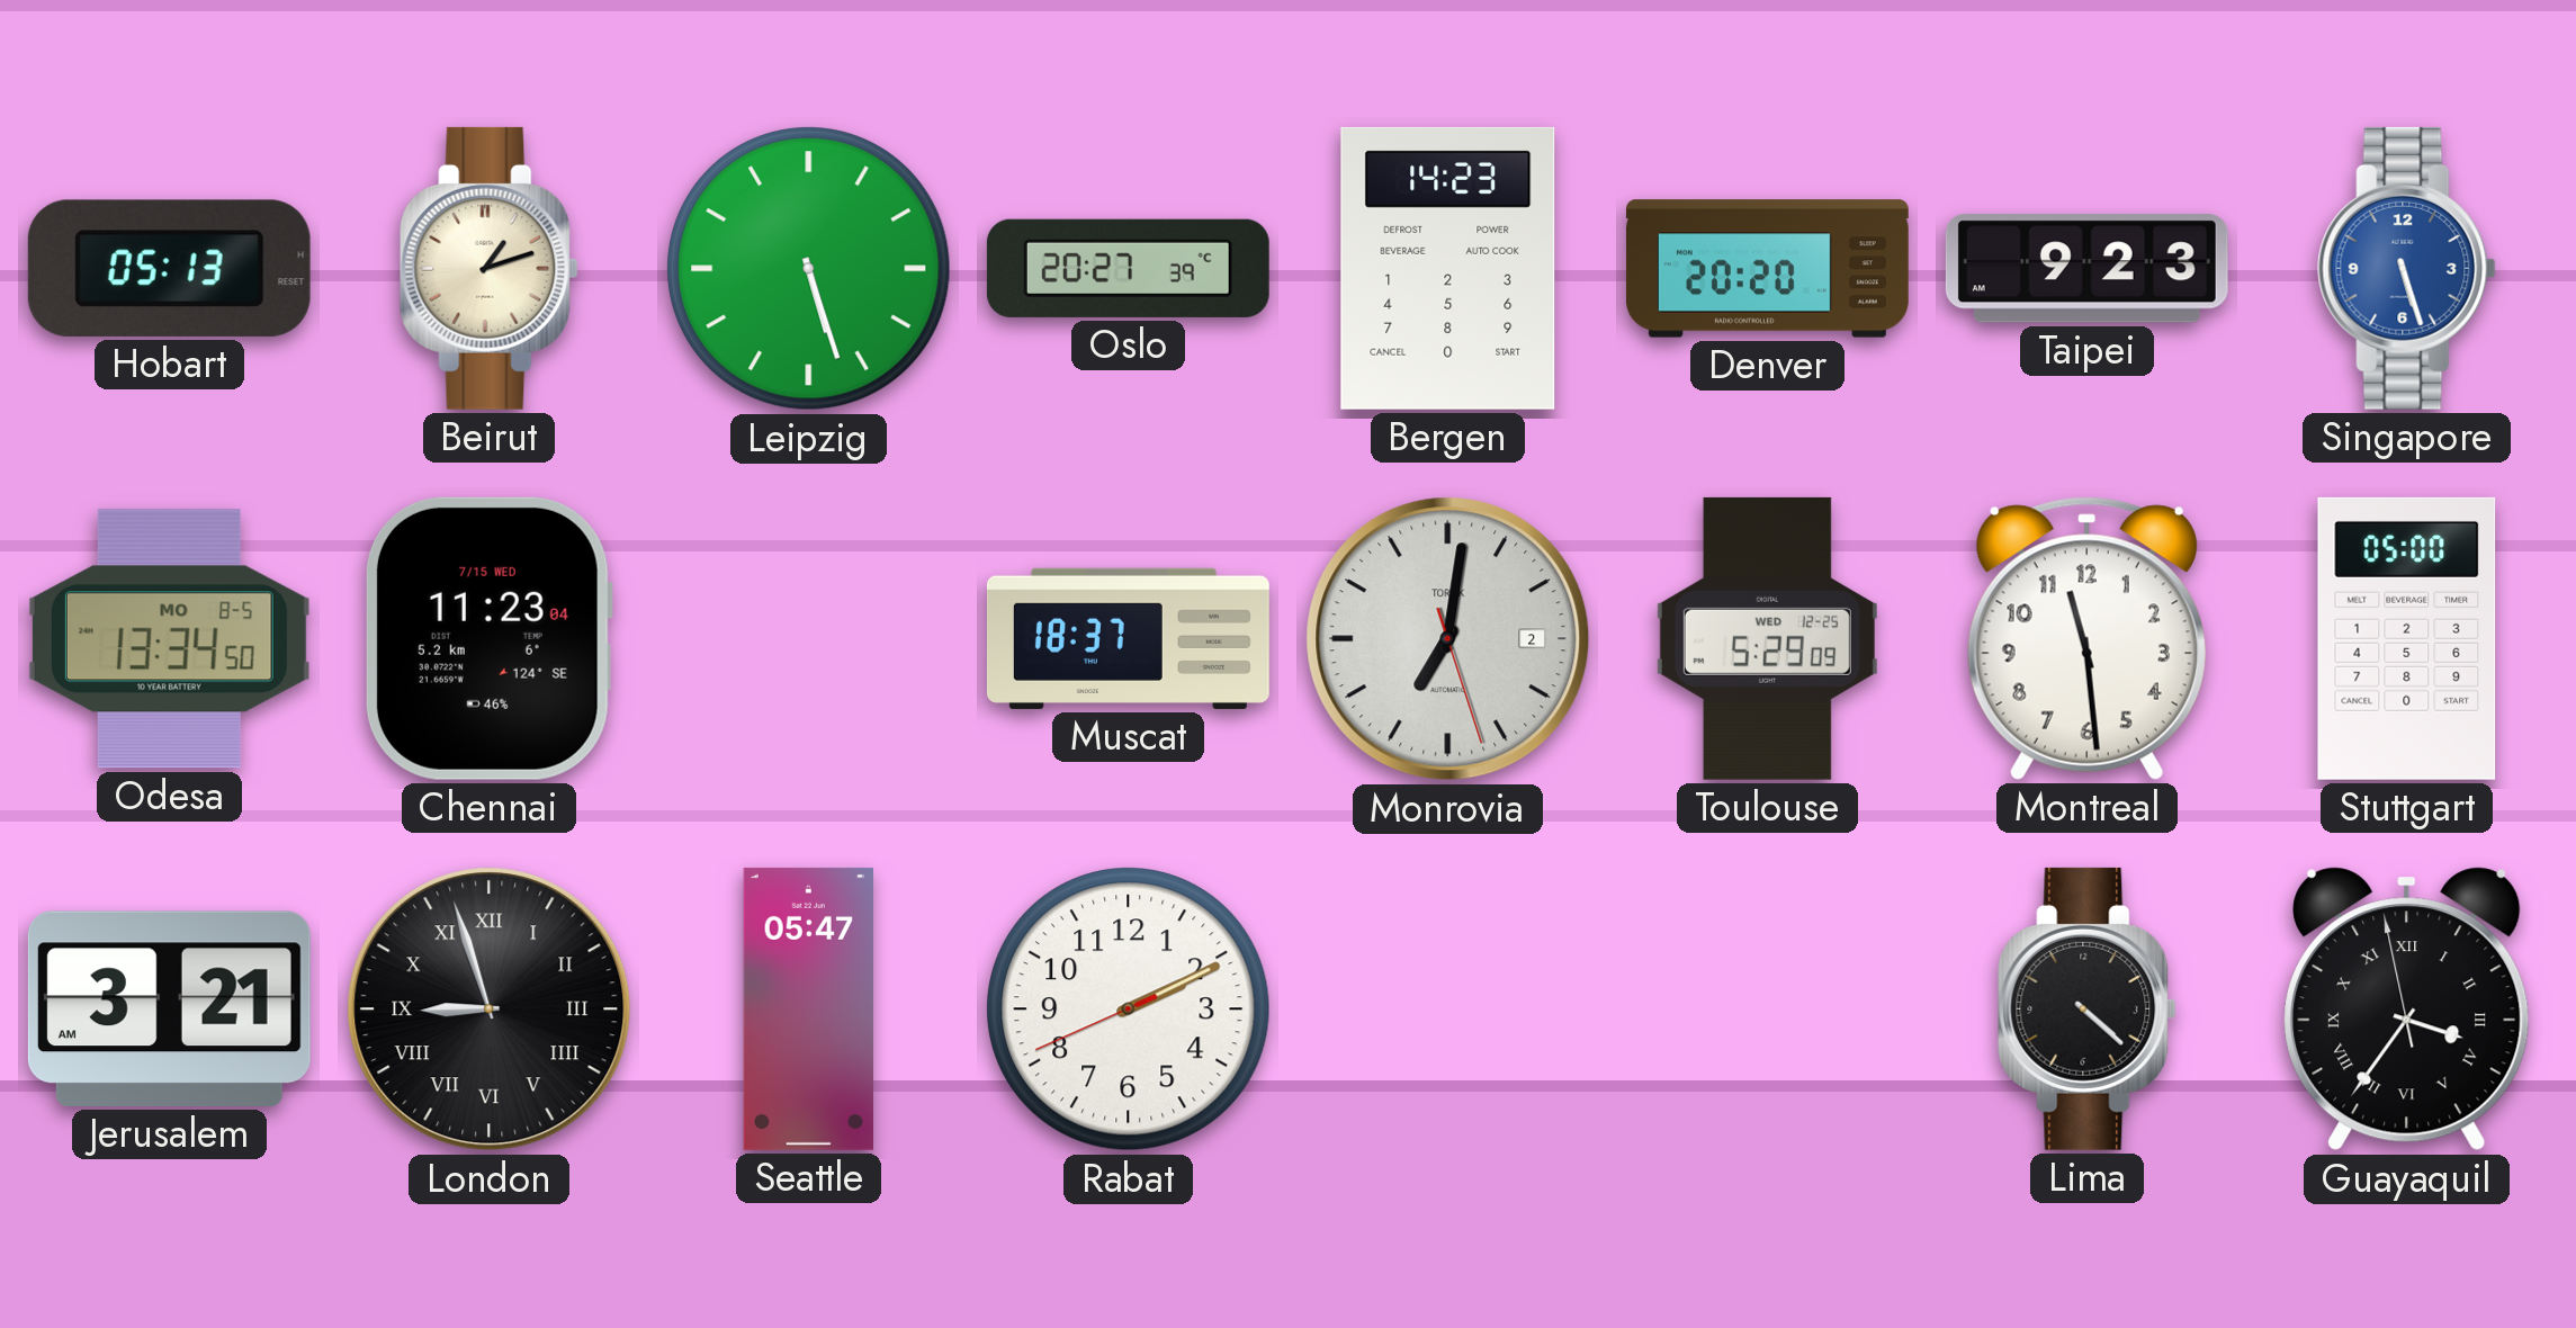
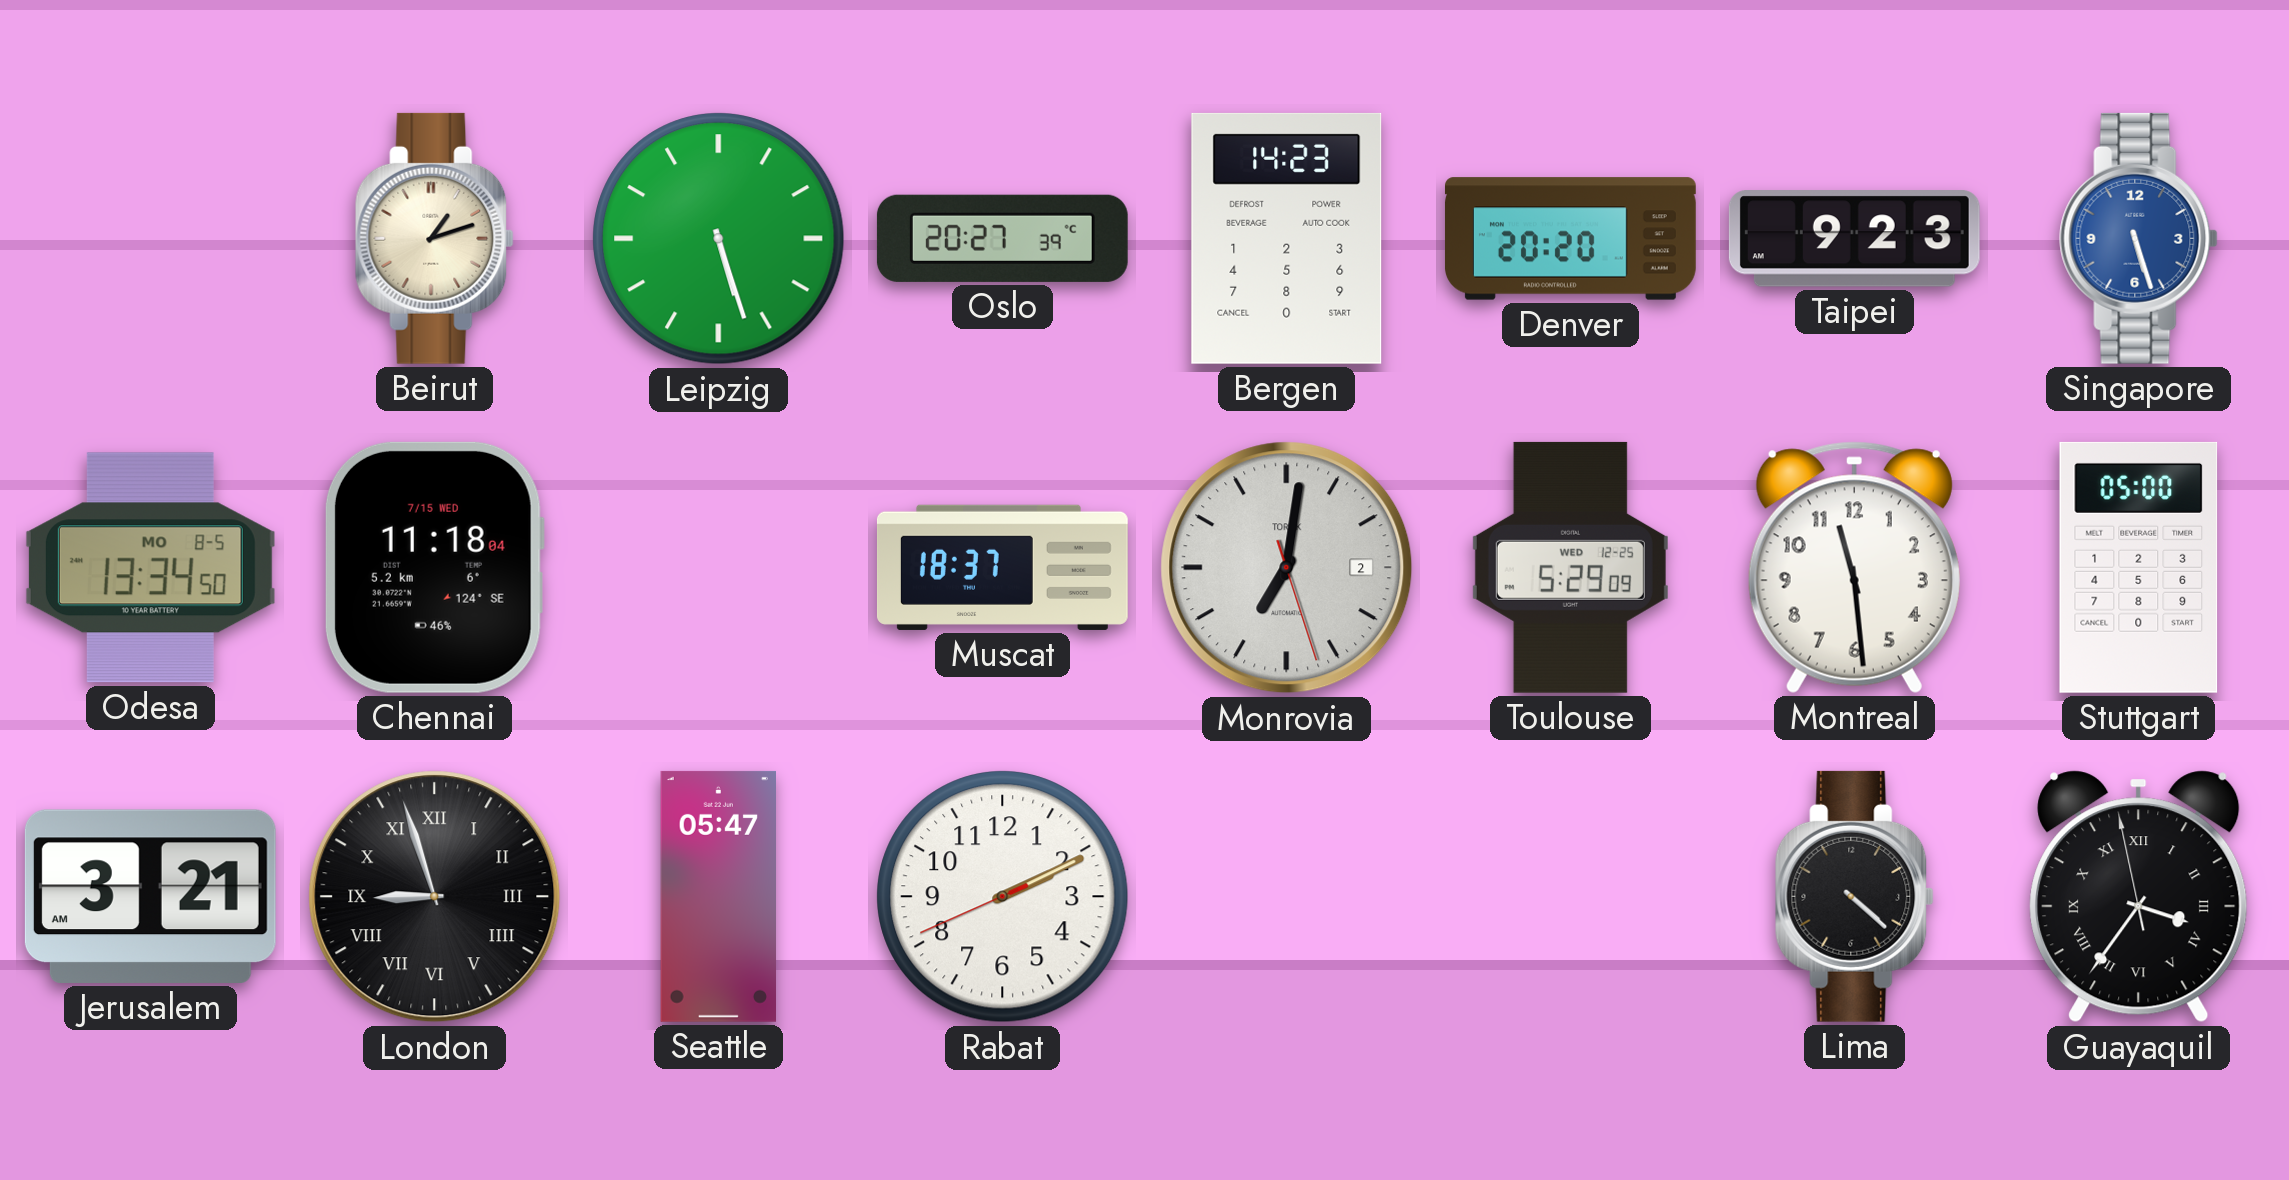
Hobart: 05:13 -> none
Chennai: 11:23 -> 11:18
